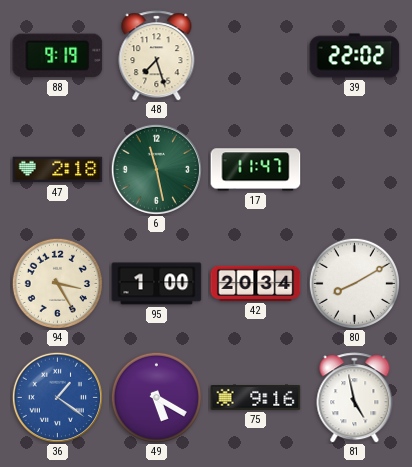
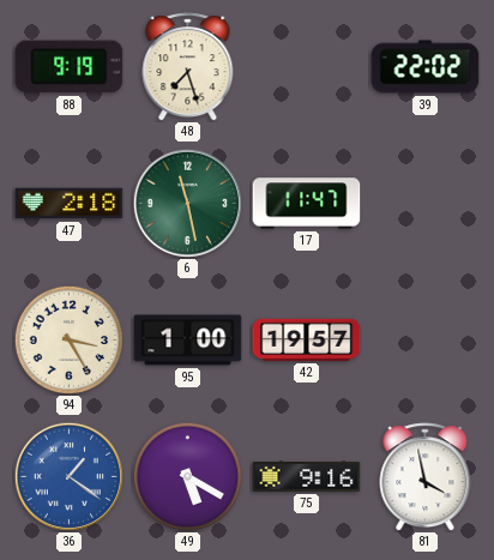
42: 20:34 -> 19:57
80: 8:10 -> none
81: 4:58 -> 3:58
